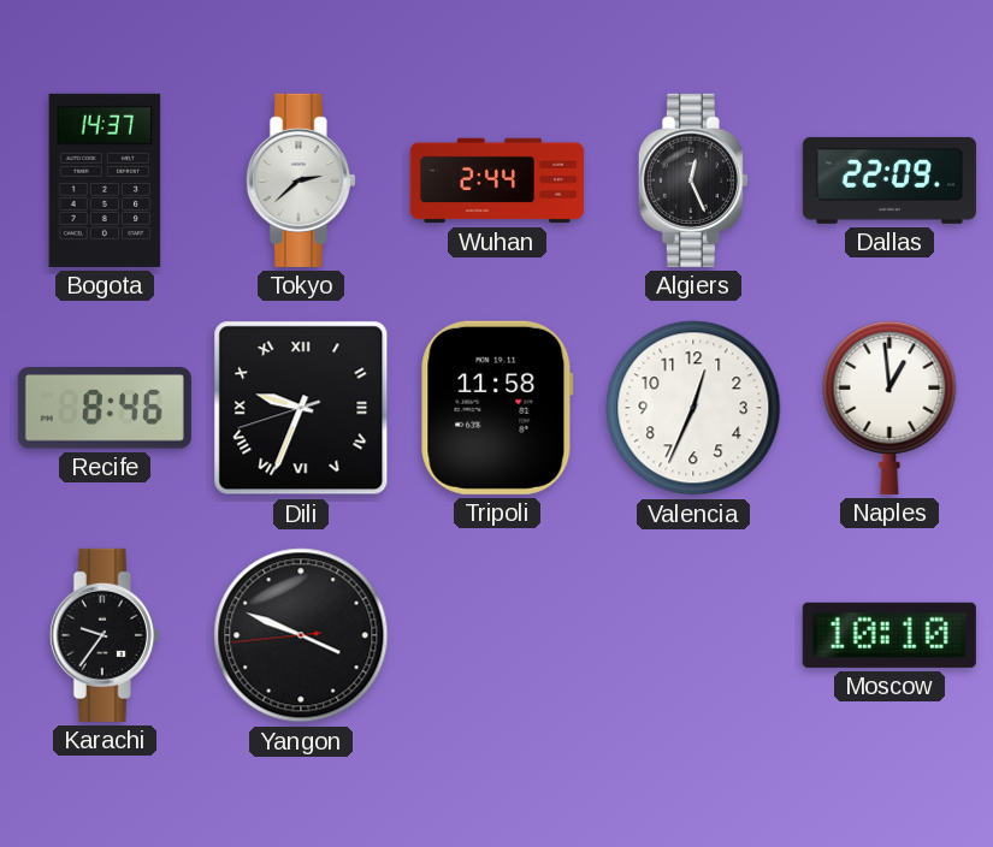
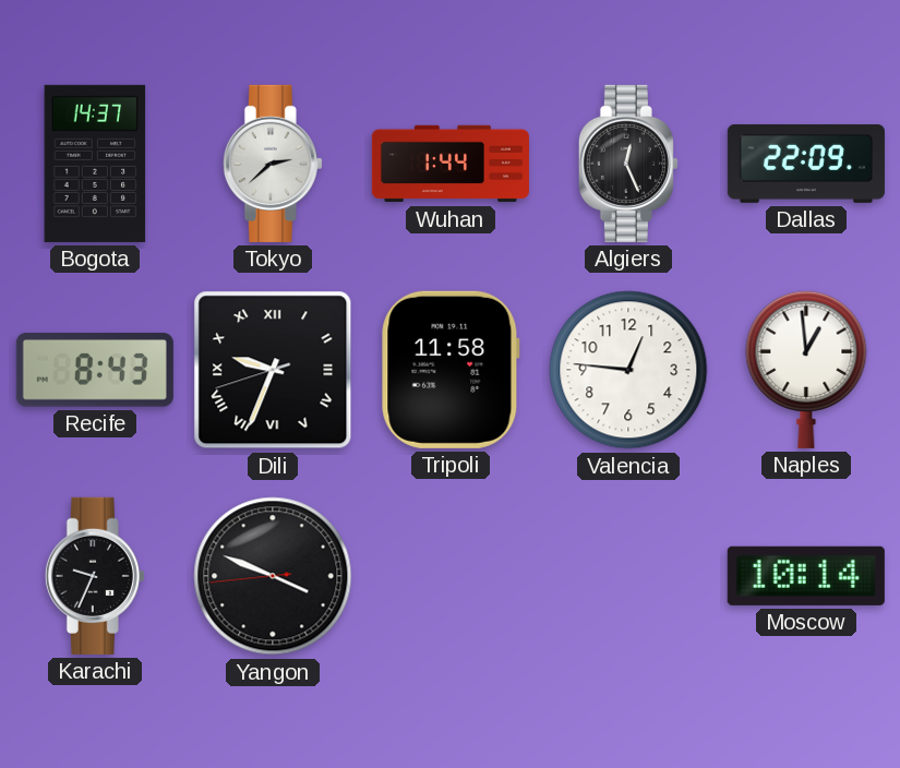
Wuhan: 2:44 -> 1:44
Recife: 8:46 -> 8:43
Valencia: 12:34 -> 12:46
Karachi: 9:36 -> 9:34
Moscow: 10:10 -> 10:14
